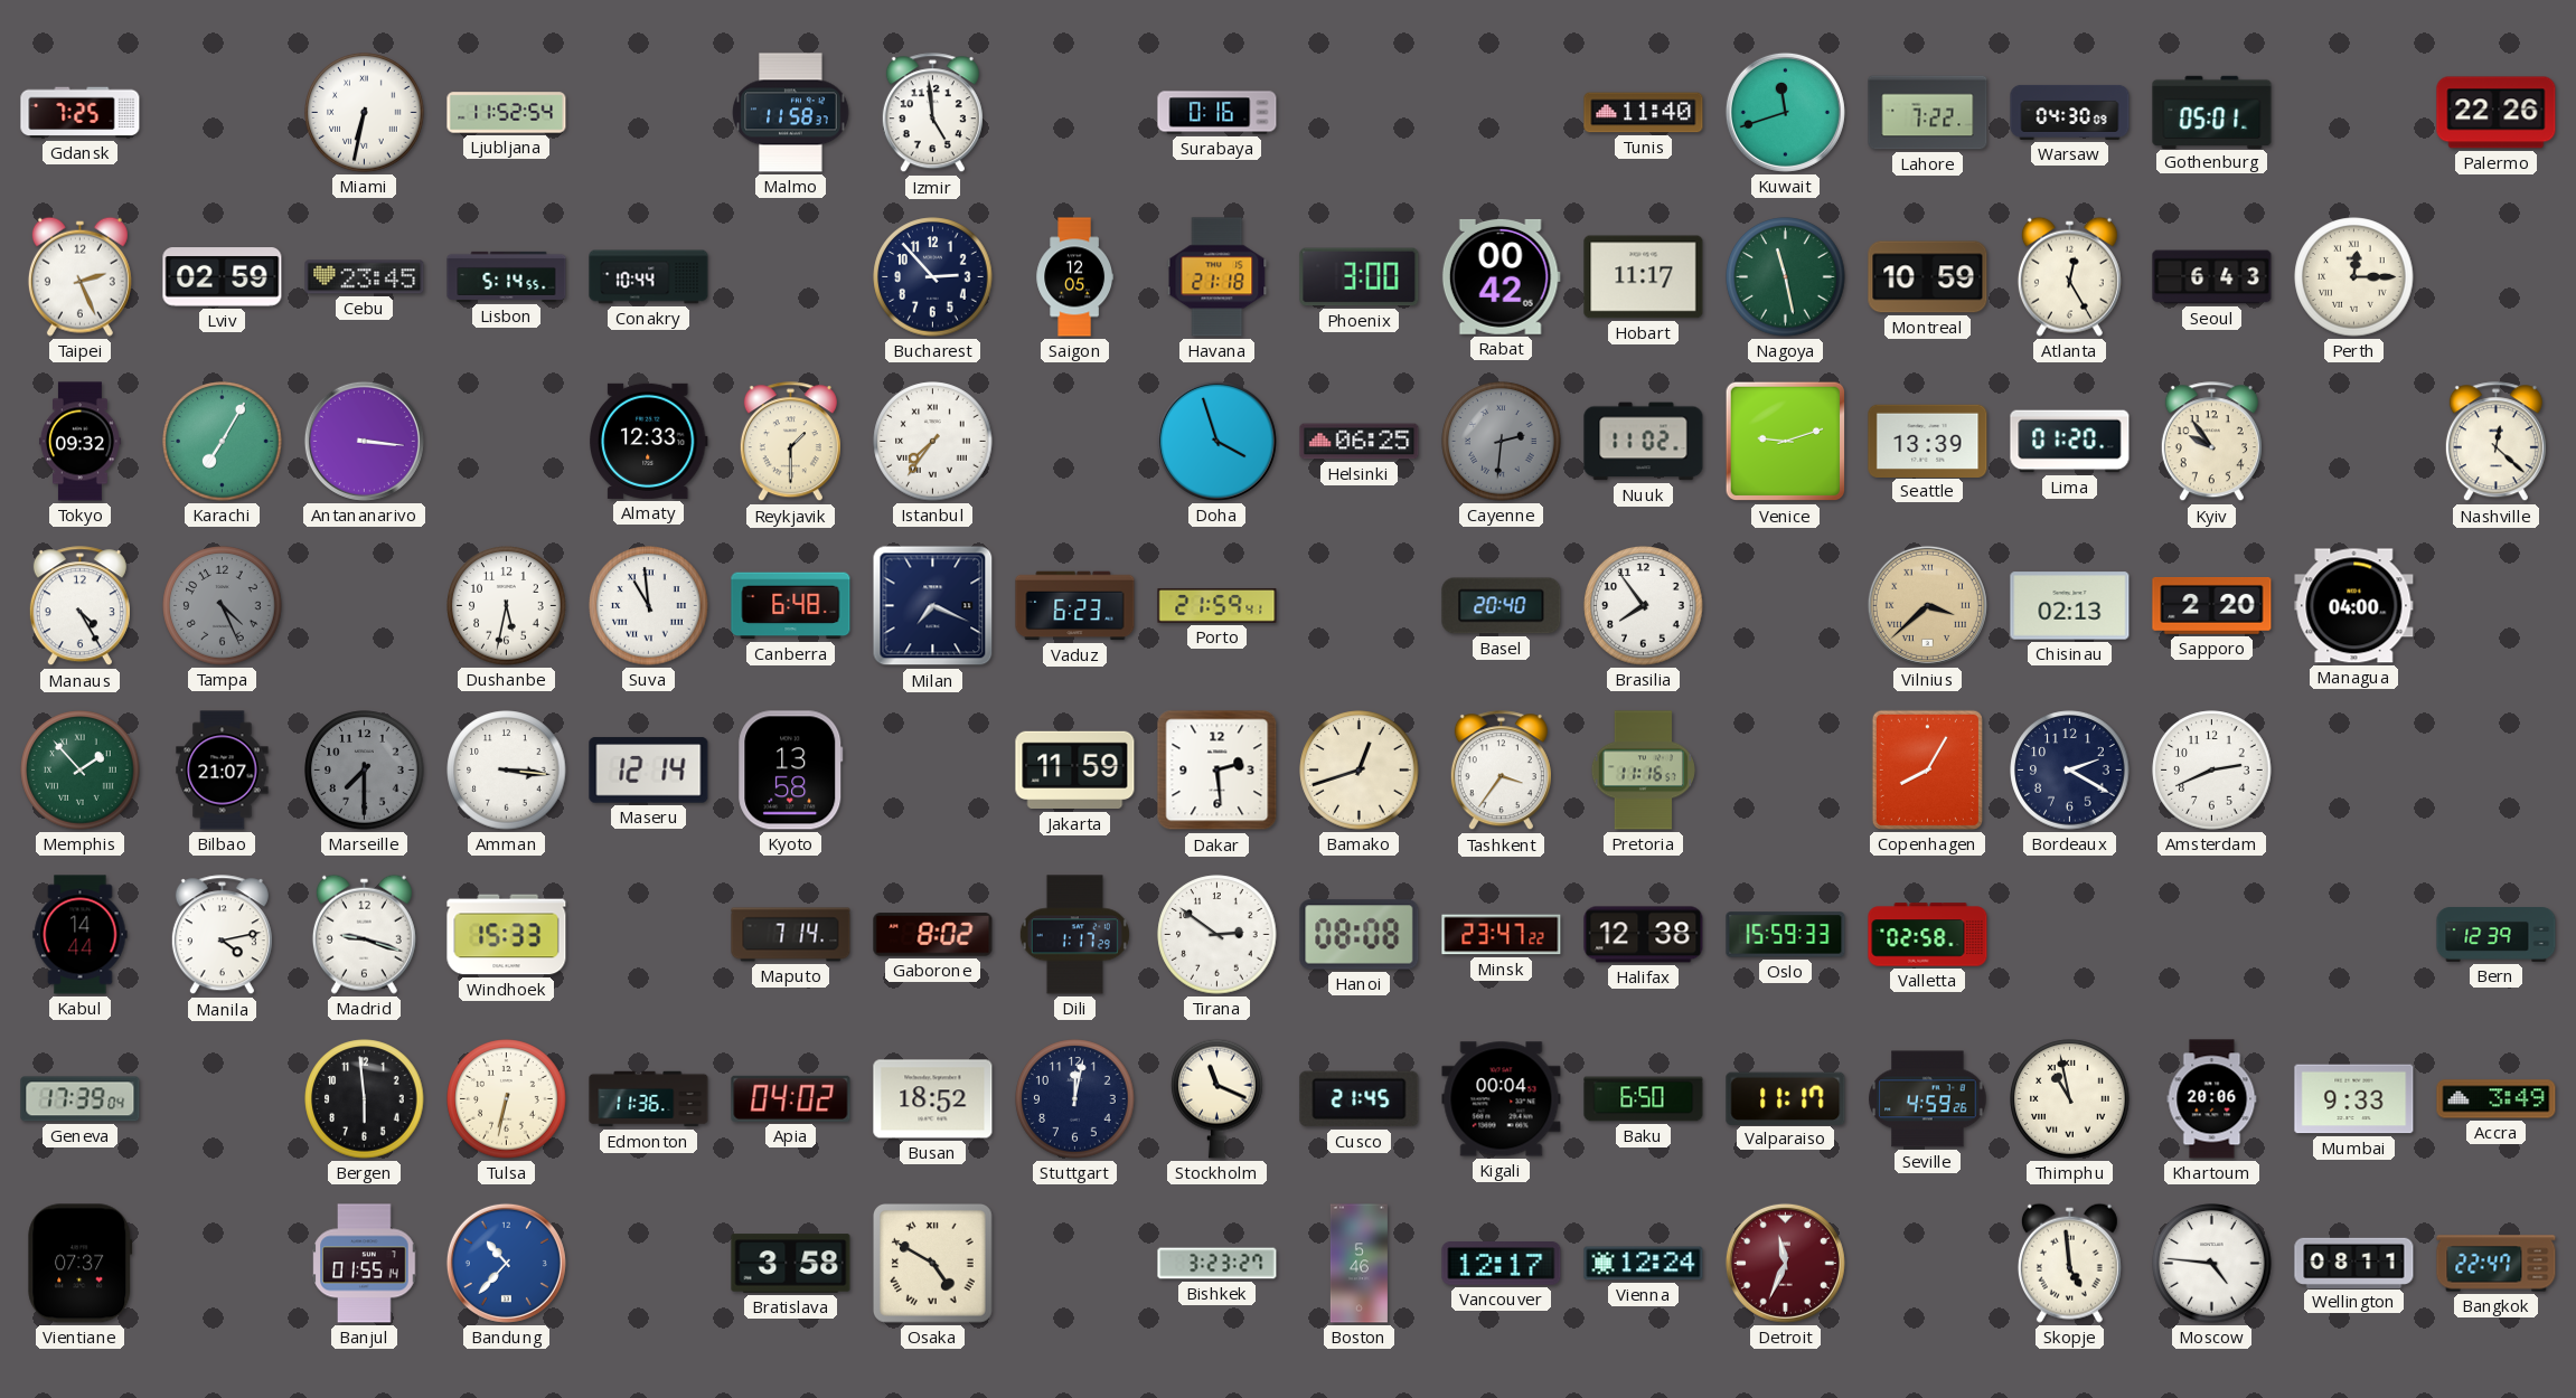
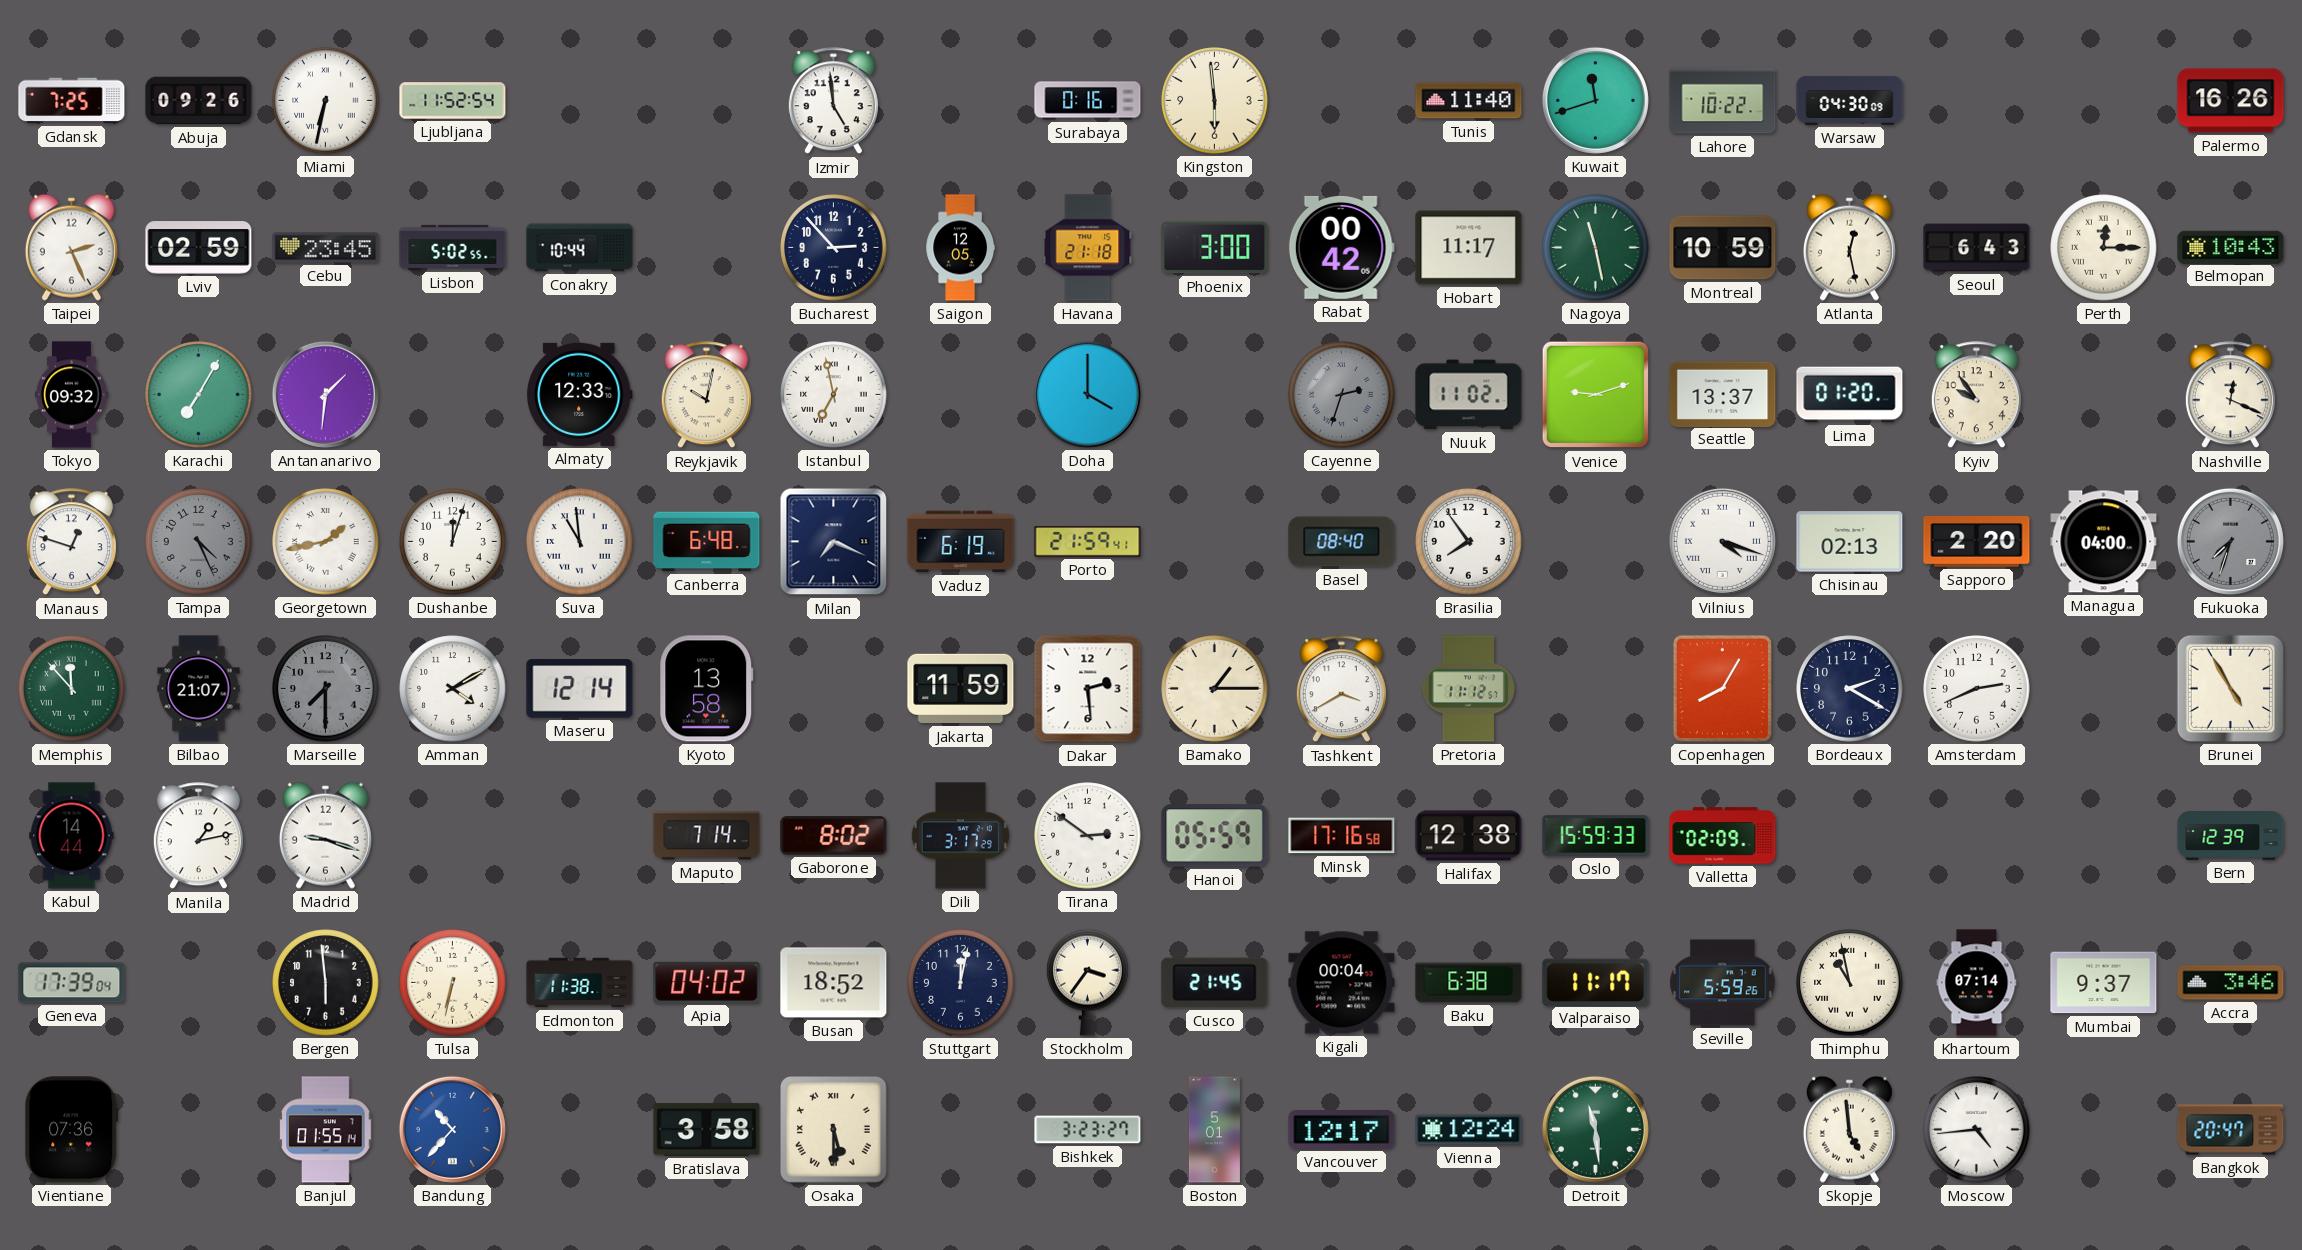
Abuja: none -> 09:26
Malmo: 11:58 -> none
Kingston: none -> 5:59
Lahore: 7:22 -> 10:22
Gothenburg: 05:01 -> none
Palermo: 22:26 -> 16:26
Lisbon: 5:14 -> 5:02
Atlanta: 12:25 -> 12:28
Belmopan: none -> 10:43
Antananarivo: 3:16 -> 1:31
Reykjavik: 1:30 -> 10:02
Istanbul: 7:36 -> 6:58
Doha: 3:57 -> 4:00
Helsinki: 06:25 -> none
Cayenne: 2:31 -> 2:33
Seattle: 13:39 -> 13:37
Nashville: 12:22 -> 12:19
Manaus: 4:25 -> 12:48
Georgetown: none -> 1:43
Dushanbe: 5:32 -> 12:03
Vaduz: 6:23 -> 6:19
Basel: 20:40 -> 08:40
Vilnius: 3:38 -> 4:18
Vilnius dial: champagne -> white
Fukuoka: none -> 7:33
Memphis: 1:53 -> 11:53
Amman: 3:16 -> 4:10
Bamako: 12:42 -> 1:15
Tashkent: 3:36 -> 3:40
Pretoria: 11:16 -> 11:12
Brunei: none -> 4:55
Manila: 4:13 -> 1:13
Windhoek: 15:33 -> none
Dili: 1:17 -> 3:17
Hanoi: 08:08 -> 05:59
Minsk: 23:47 -> 17:16
Valletta: 02:58 -> 02:09
Edmonton: 11:36 -> 11:38
Stockholm: 11:19 -> 3:36
Baku: 6:50 -> 6:38
Seville: 4:59 -> 5:59
Khartoum: 20:06 -> 07:14
Mumbai: 9:33 -> 9:37
Accra: 3:49 -> 3:46
Vientiane: 07:37 -> 07:36
Osaka: 4:50 -> 5:30
Boston: 5:46 -> 5:01
Detroit: 11:34 -> 11:29
Detroit dial: burgundy -> green
Moscow: 4:46 -> 4:44
Wellington: 08:11 -> none
Bangkok: 22:47 -> 20:47
